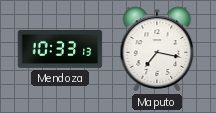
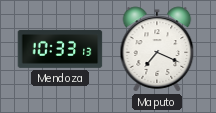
Maputo: 7:17 -> 7:19
